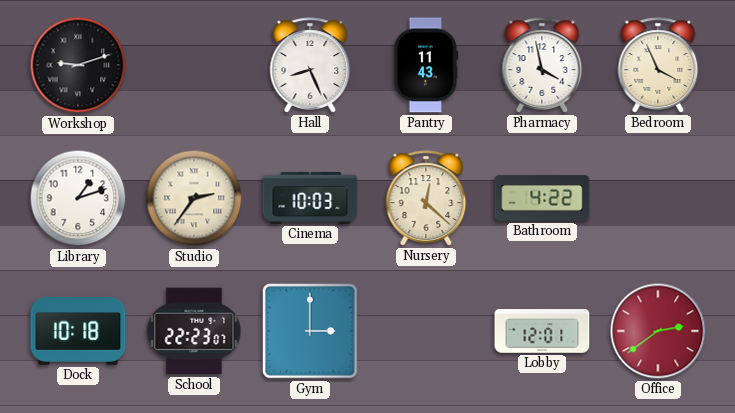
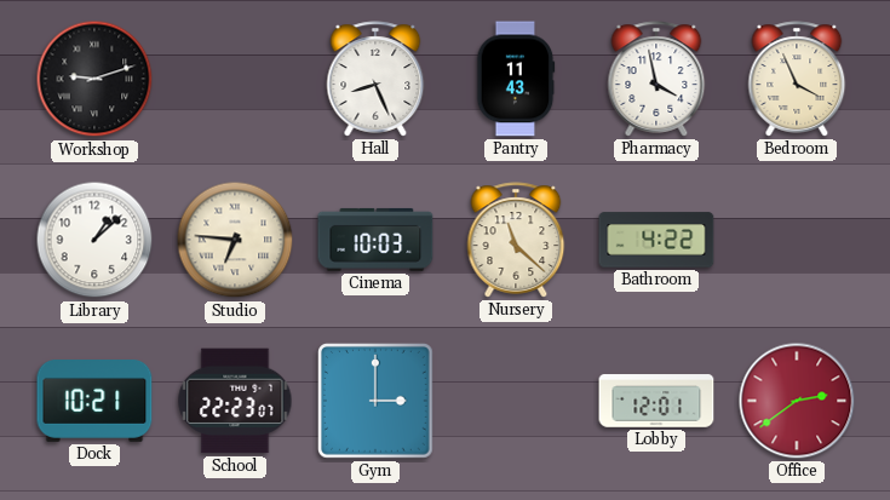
Library: 1:12 -> 1:08
Studio: 2:36 -> 6:46
Nursery: 12:22 -> 11:22
Dock: 10:18 -> 10:21
